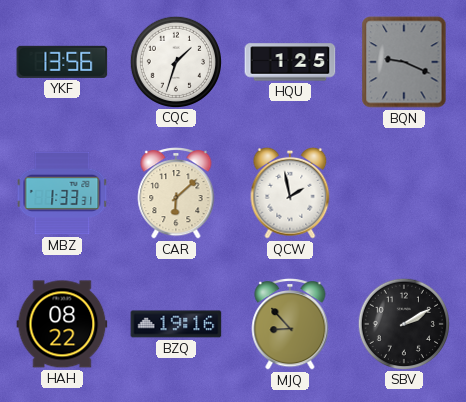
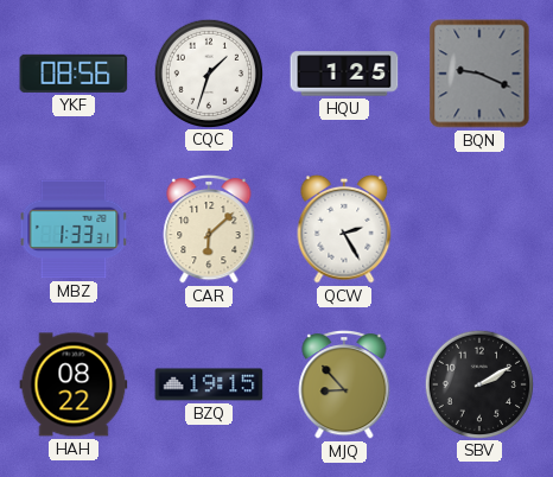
YKF: 13:56 -> 08:56
QCW: 1:58 -> 2:25
BZQ: 19:16 -> 19:15
